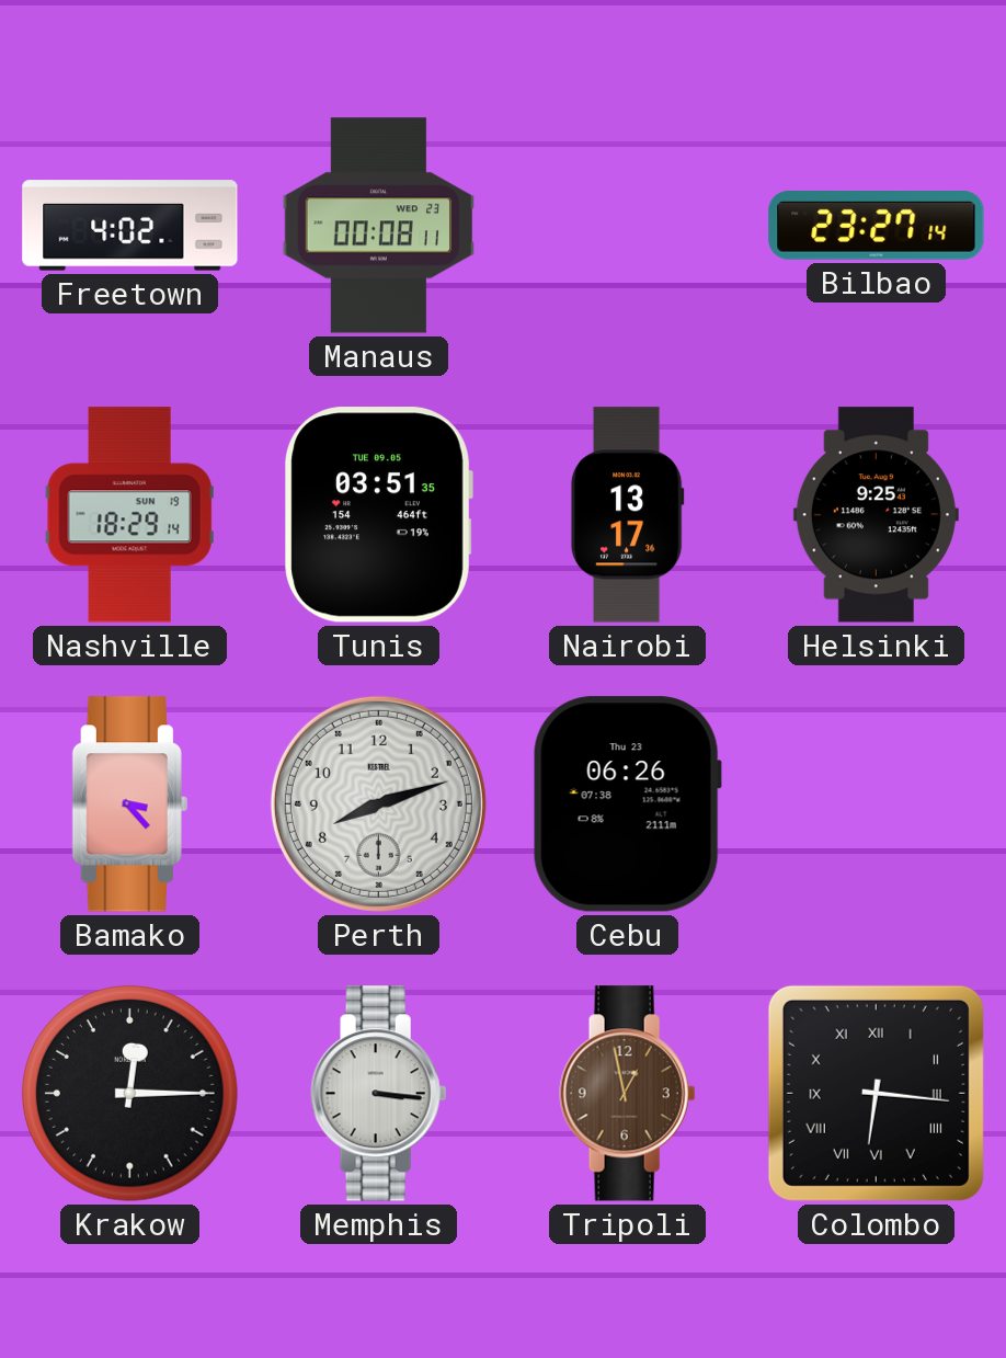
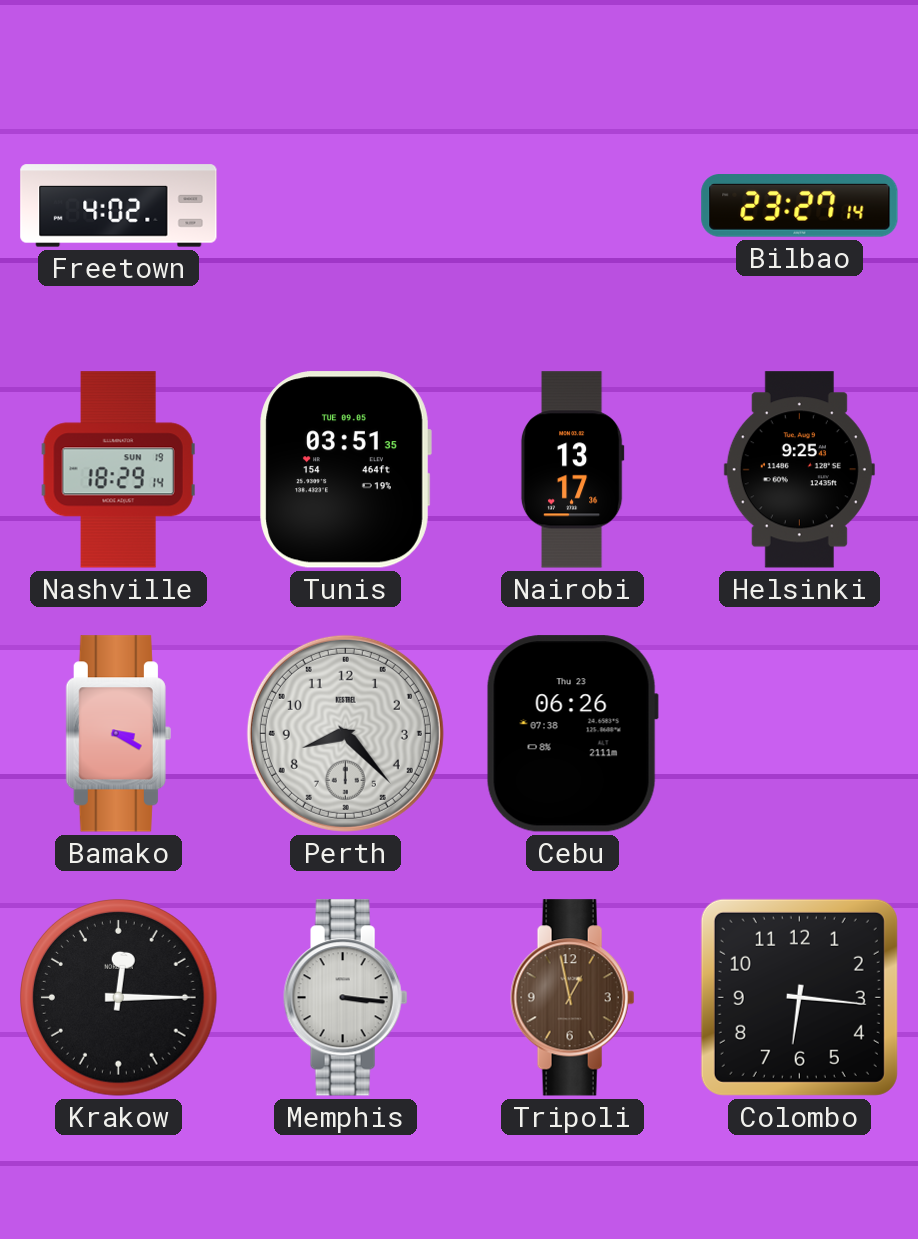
Manaus: 00:08 -> none
Bamako: 3:23 -> 3:20
Perth: 8:12 -> 8:23
Colombo numerals: Roman -> Arabic
